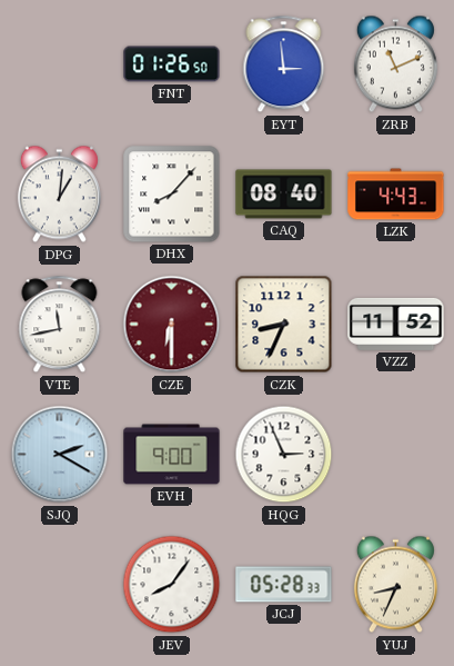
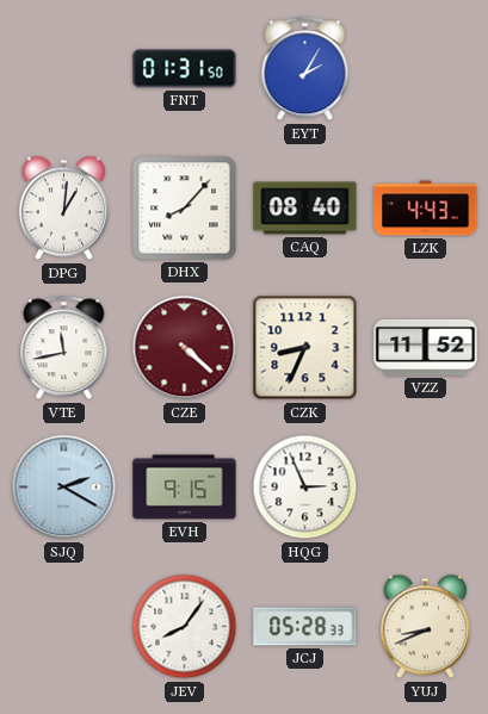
FNT: 01:26 -> 01:31
EYT: 2:59 -> 2:05
ZRB: 11:11 -> none
CZE: 6:30 -> 4:22
EVH: 9:00 -> 9:15
YUJ: 8:34 -> 8:41
